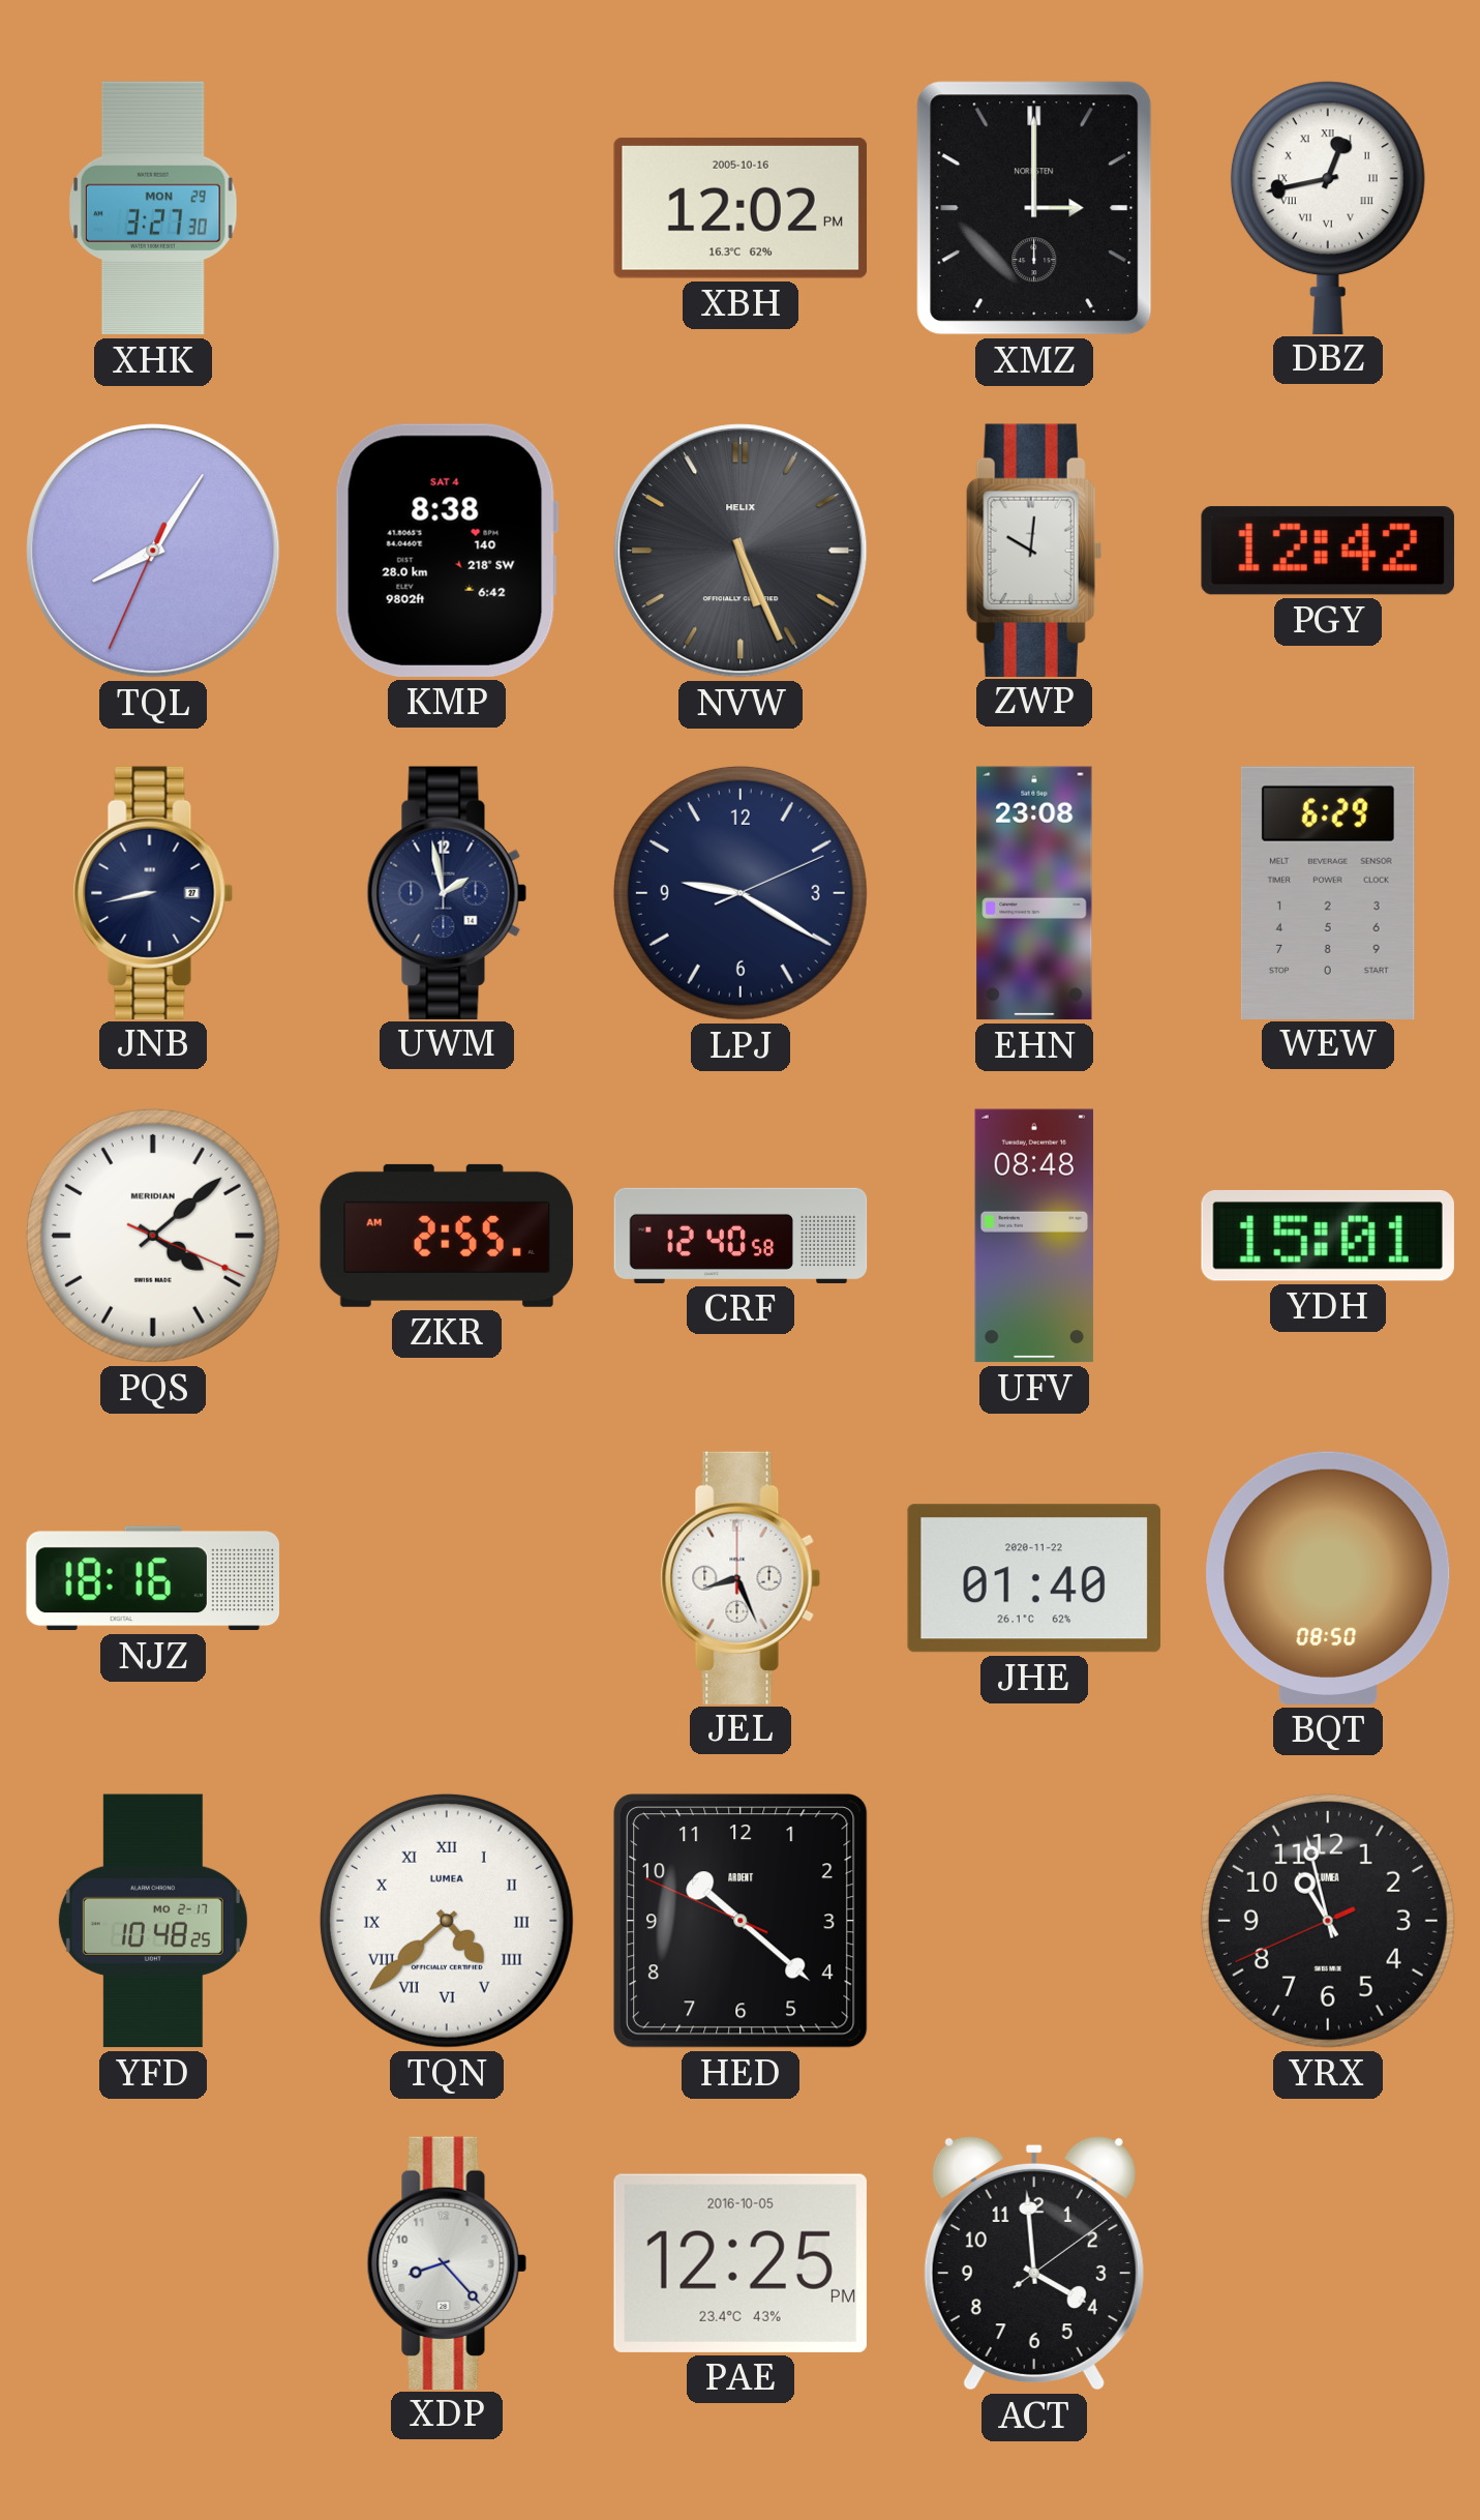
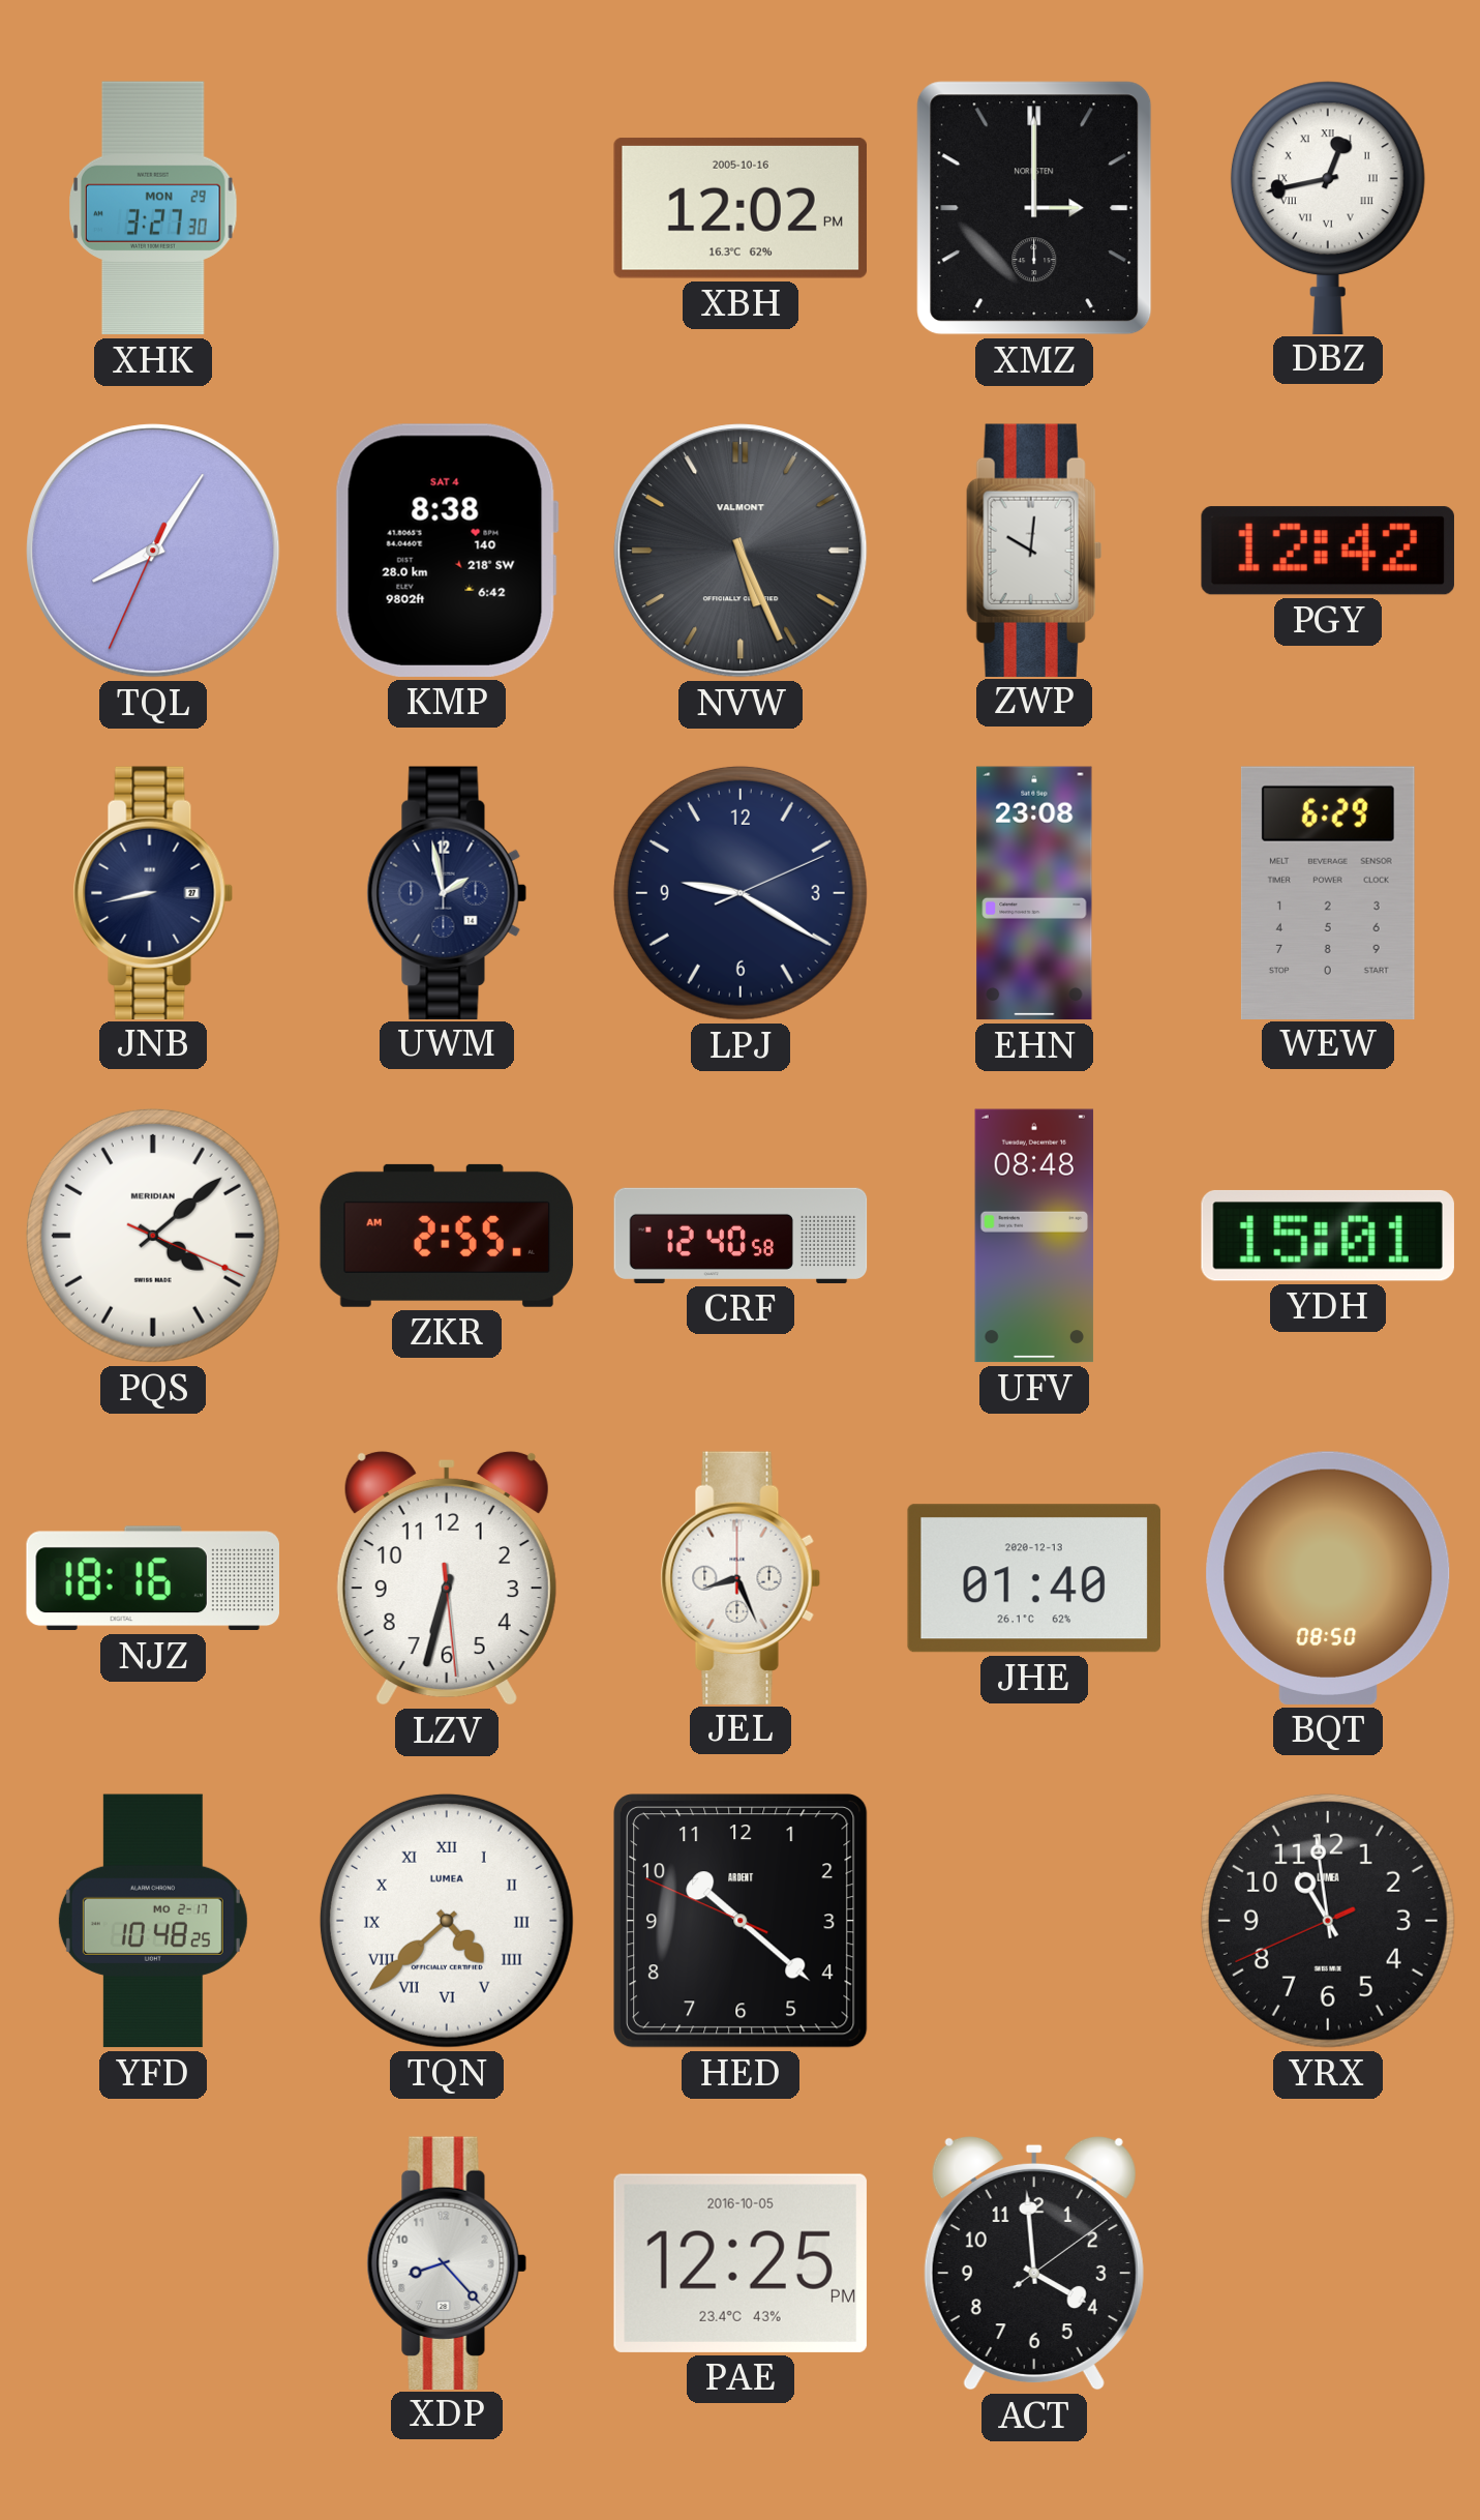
NVW brand: HELIX -> VALMONT
LZV: none -> 6:32
JHE date: 2020-11-22 -> 2020-12-13
YRX: 10:57 -> 10:58
